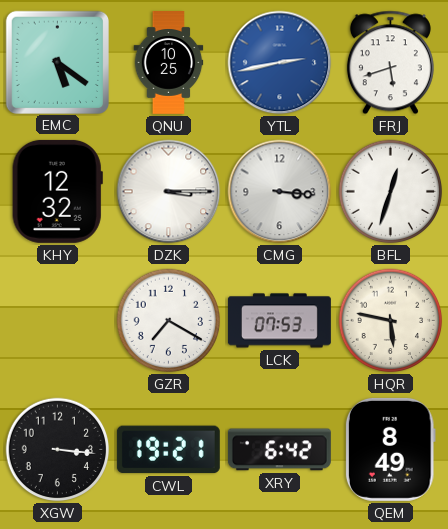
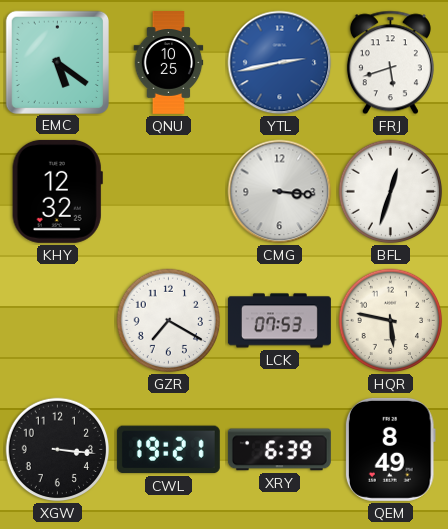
DZK: 3:15 -> none
XRY: 6:42 -> 6:39
